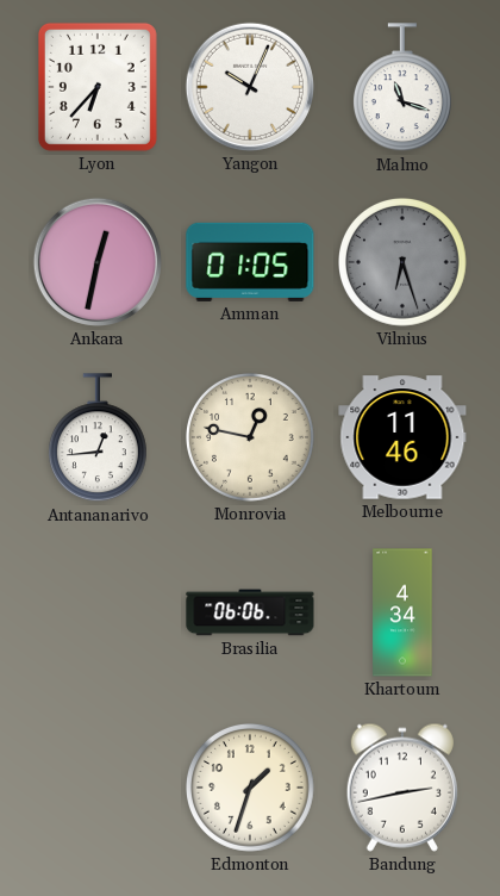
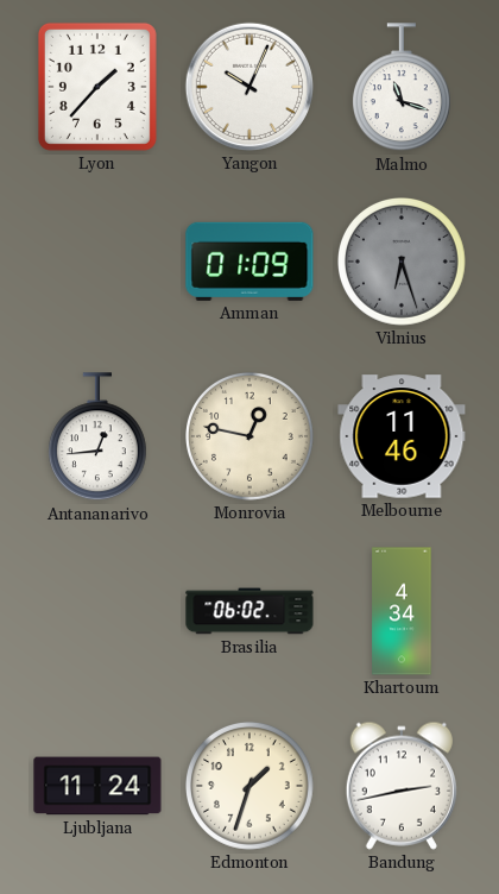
Lyon: 6:37 -> 1:37
Ankara: 12:32 -> none
Amman: 01:05 -> 01:09
Brasilia: 06:06 -> 06:02
Ljubljana: none -> 11:24
